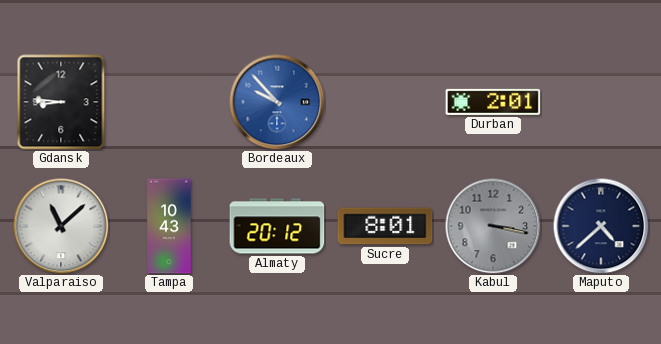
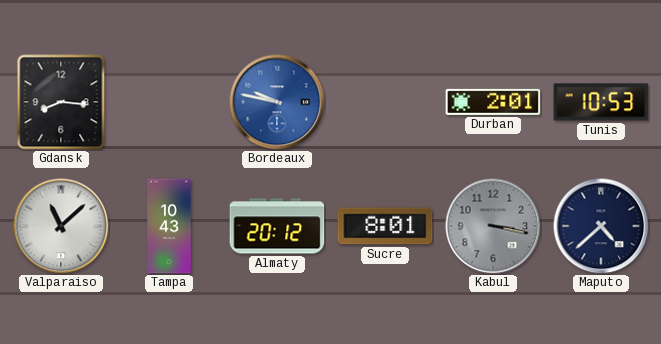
Gdansk: 8:46 -> 8:16
Bordeaux: 9:53 -> 9:47
Tunis: none -> 10:53
